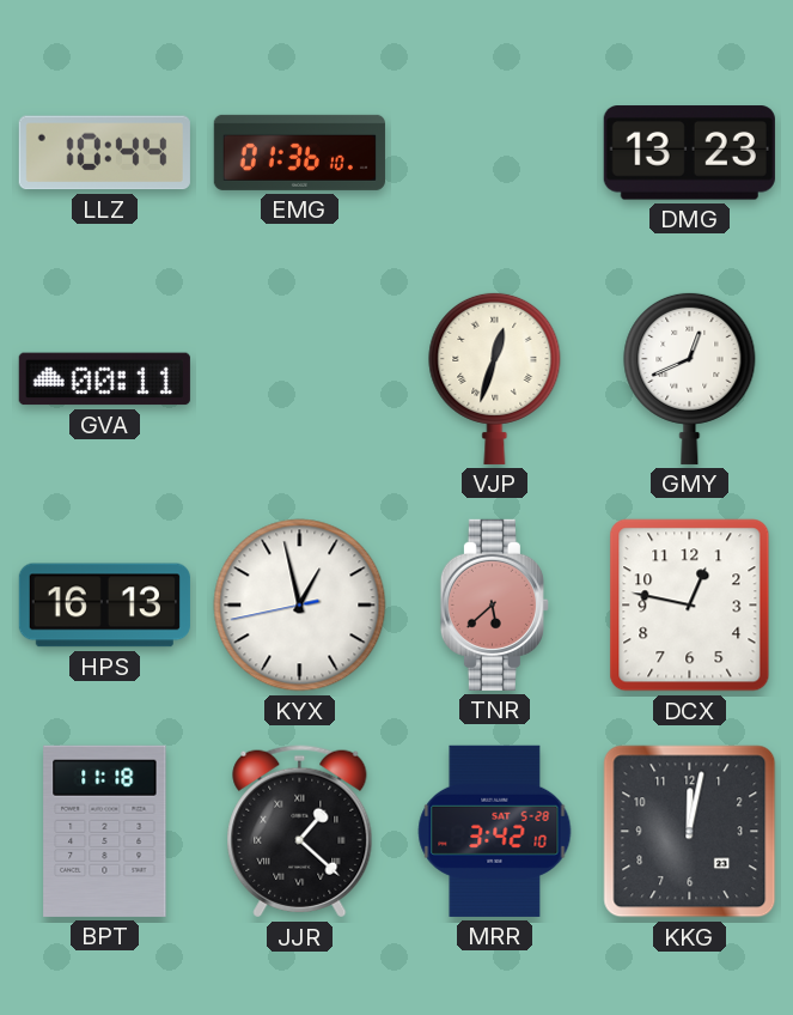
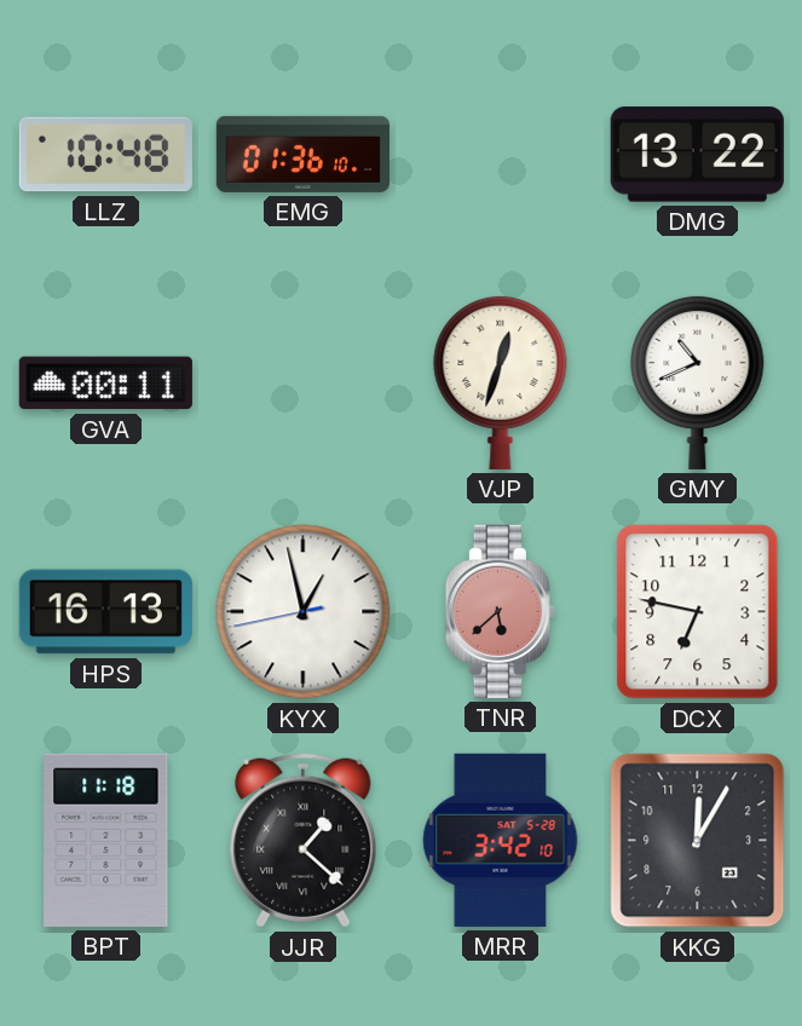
LLZ: 10:44 -> 10:48
DMG: 13:23 -> 13:22
GMY: 12:41 -> 10:41
DCX: 12:47 -> 6:47
KKG: 12:02 -> 12:05
